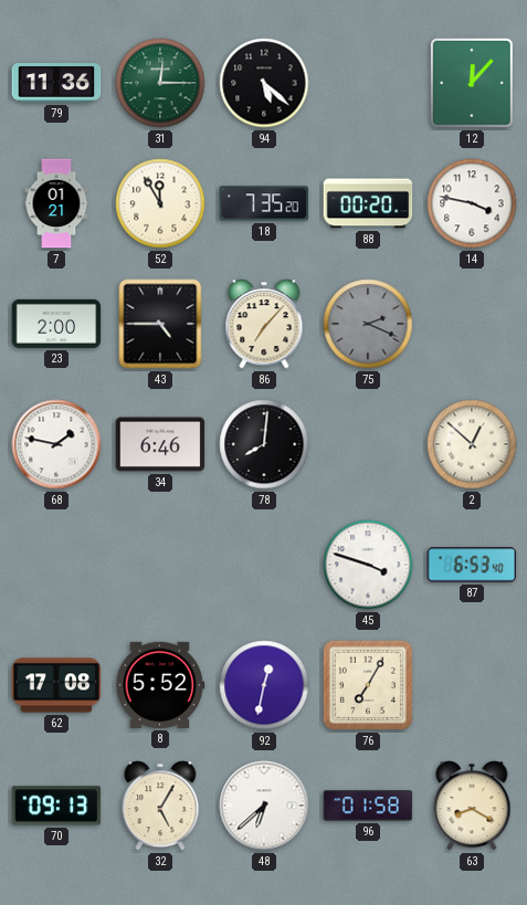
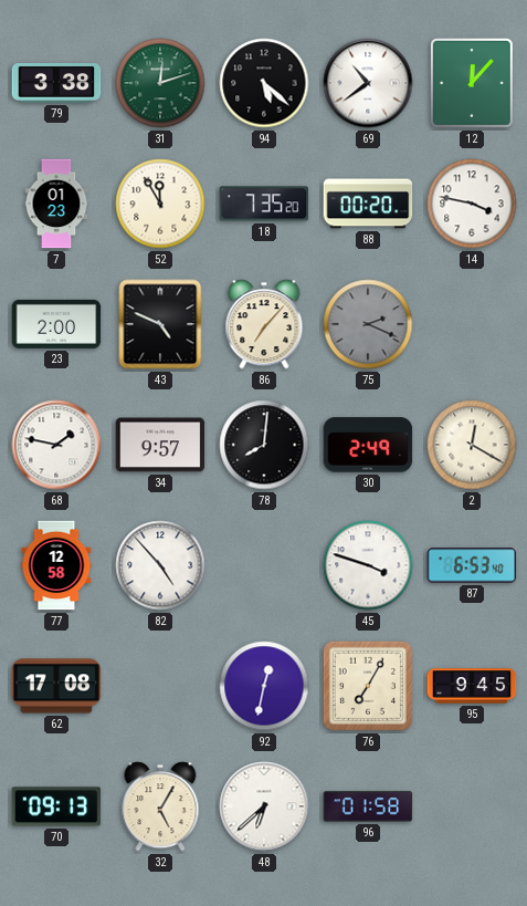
79: 11:36 -> 3:38
31: 12:15 -> 12:12
69: none -> 10:39
7: 01:21 -> 01:23
43: 4:45 -> 4:49
34: 6:46 -> 9:57
30: none -> 2:49
2: 12:52 -> 12:20
77: none -> 12:58
82: none -> 4:53
8: 5:52 -> none
95: none -> 9:45
63: 8:20 -> none
